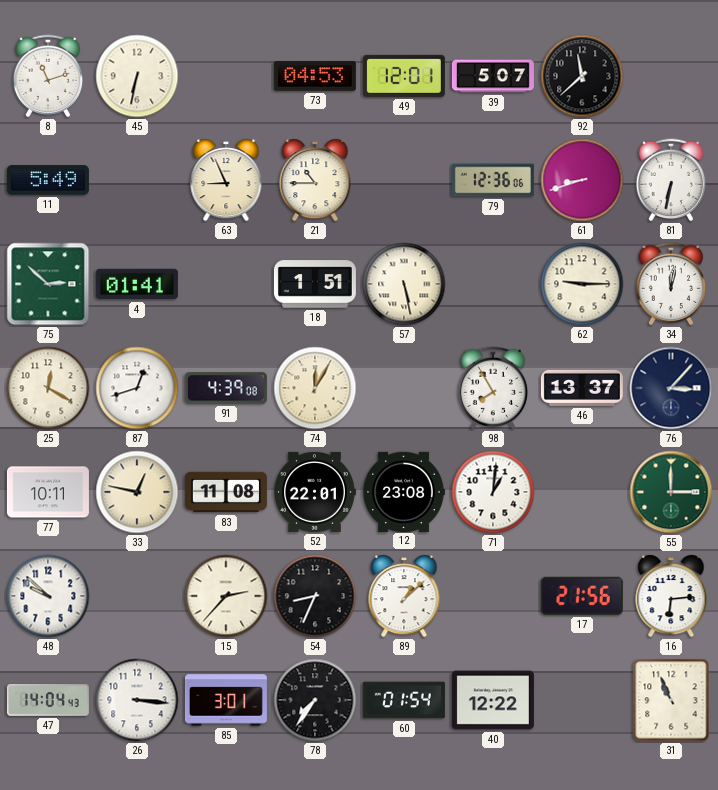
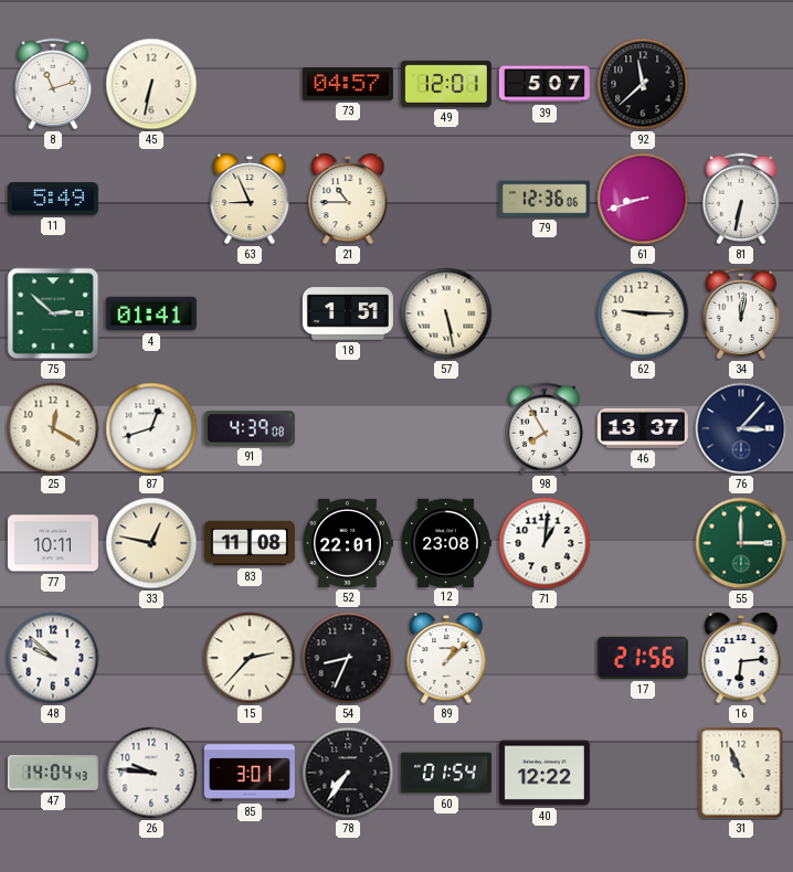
73: 04:53 -> 04:57
74: 12:05 -> none
26: 3:16 -> 9:46
